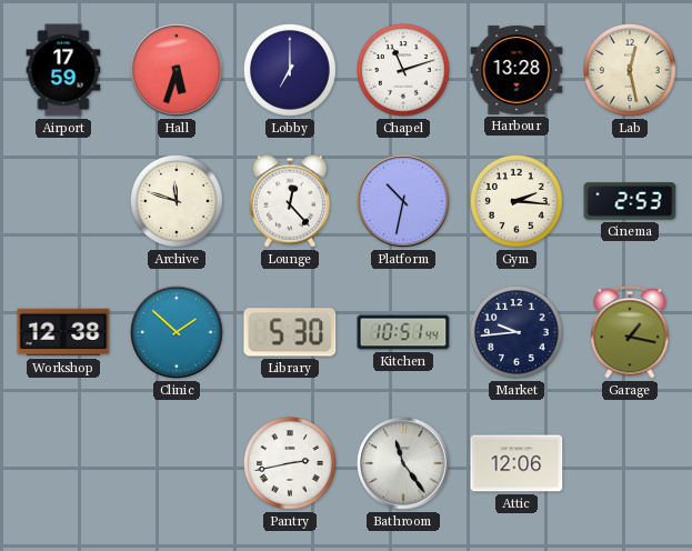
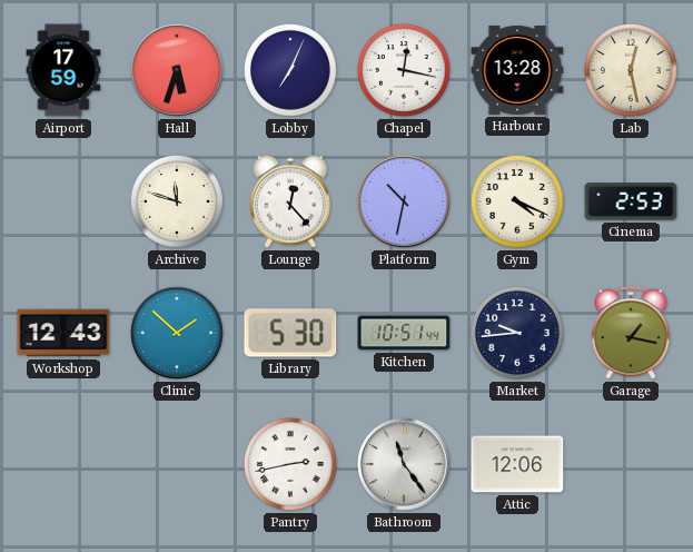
Lobby: 7:00 -> 7:04
Chapel: 11:12 -> 12:17
Gym: 2:16 -> 4:19
Workshop: 12:38 -> 12:43
